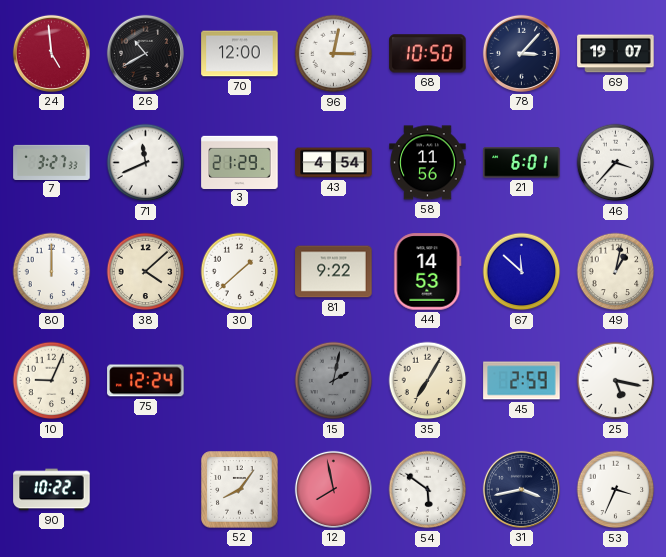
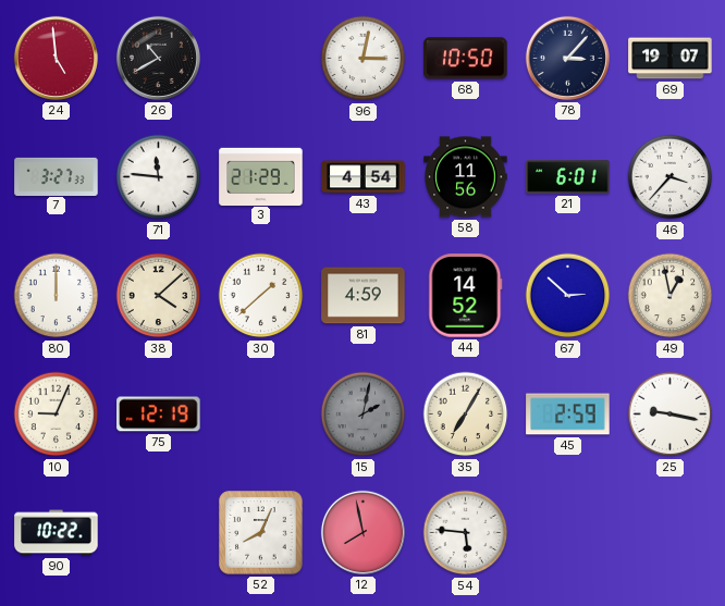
70: 12:00 -> none
71: 11:41 -> 11:46
81: 9:22 -> 4:59
44: 14:53 -> 14:52
67: 11:52 -> 2:52
49: 1:02 -> 12:58
75: 12:24 -> 12:19
25: 5:17 -> 9:17
52: 8:06 -> 8:04
54: 5:51 -> 5:46
31: 3:43 -> none
53: 3:34 -> none
